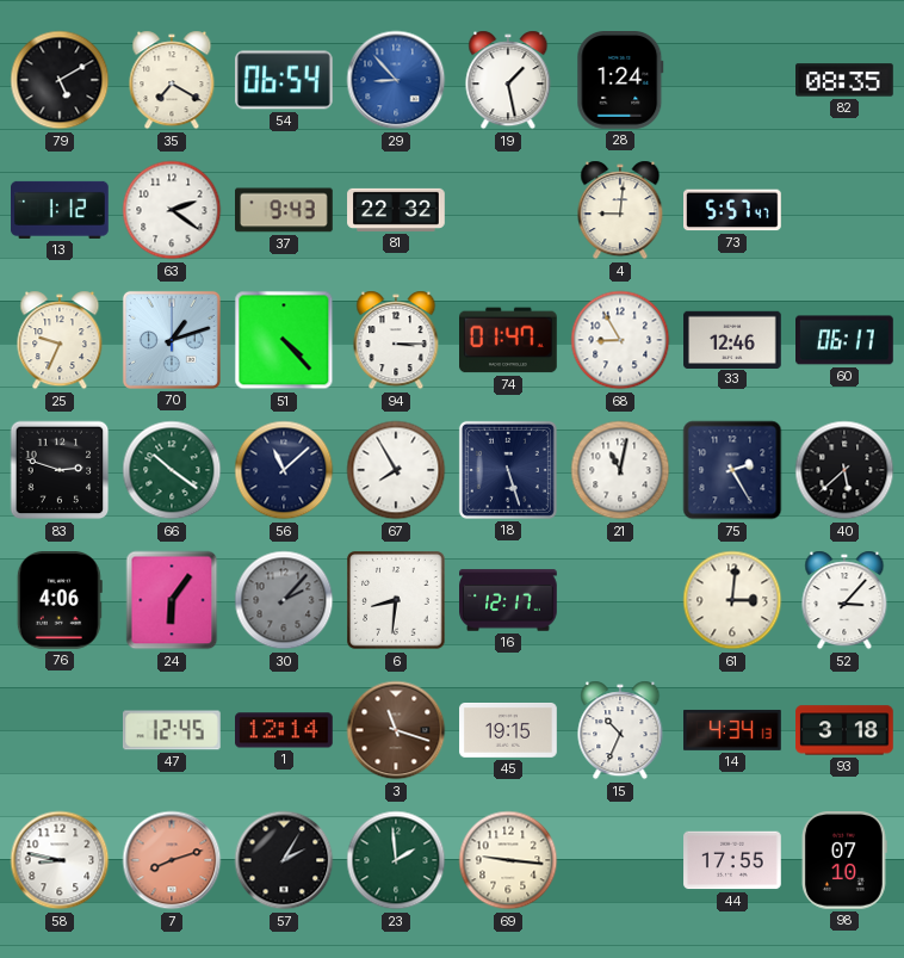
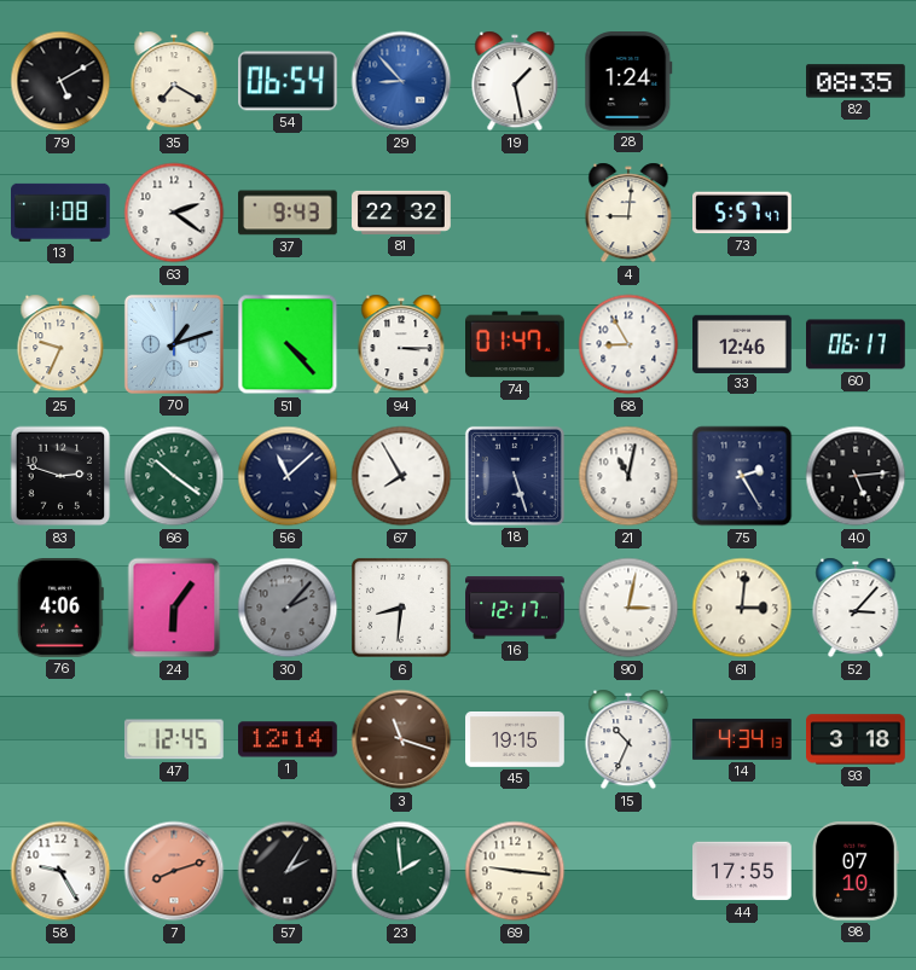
13: 1:12 -> 1:08
40: 5:38 -> 5:14
90: none -> 3:02
58: 8:47 -> 9:25
